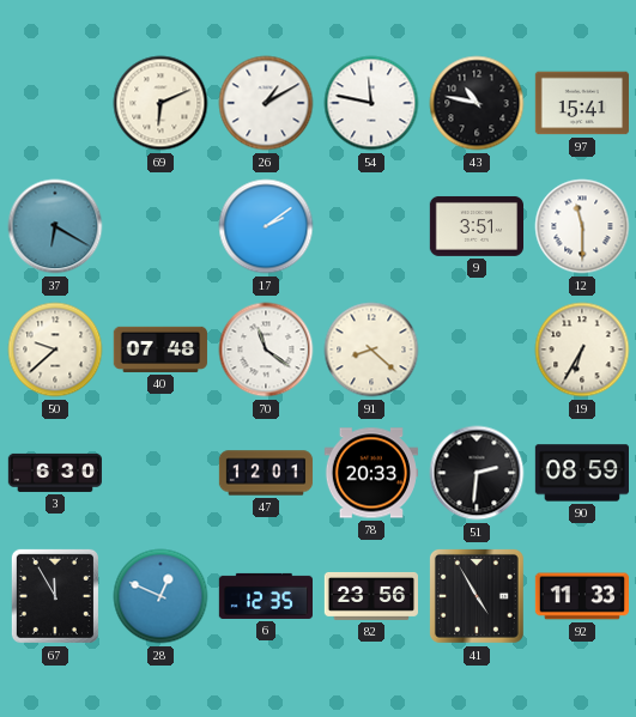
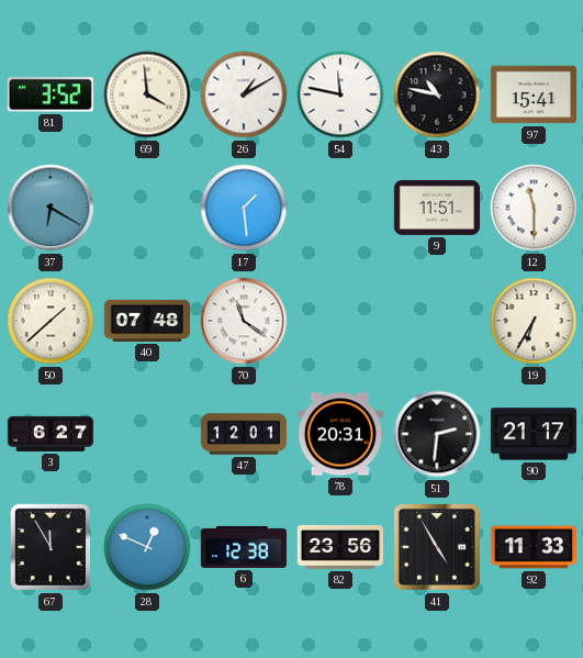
81: none -> 3:52
69: 6:11 -> 3:59
17: 2:09 -> 1:29
9: 3:51 -> 11:51
50: 9:38 -> 1:38
91: 8:22 -> none
3: 6:30 -> 6:27
78: 20:33 -> 20:31
90: 08:59 -> 21:17
6: 12:35 -> 12:38
